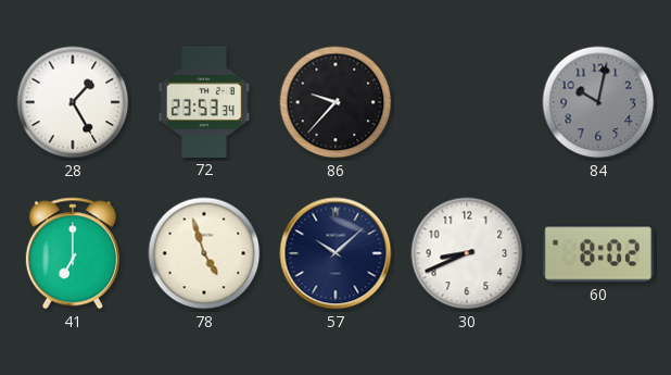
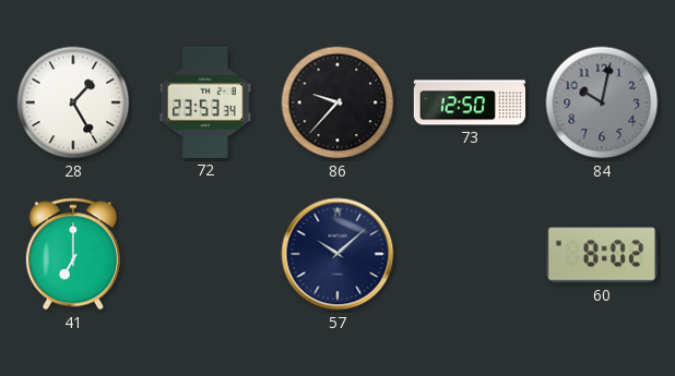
73: none -> 12:50
78: 4:57 -> none
30: 8:41 -> none
